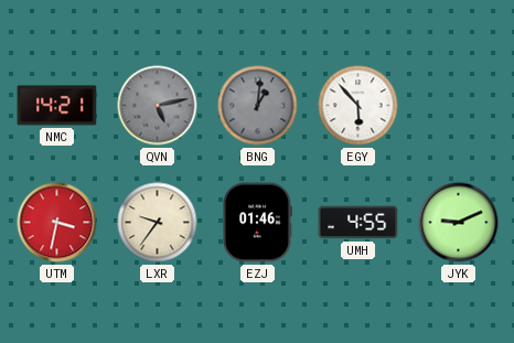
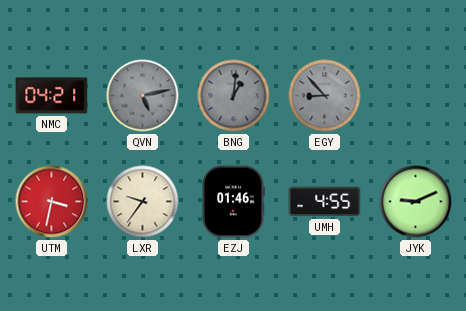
NMC: 14:21 -> 04:21
EGY: 5:53 -> 8:53
EGY dial: white -> grey
